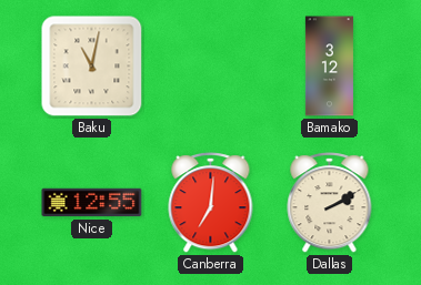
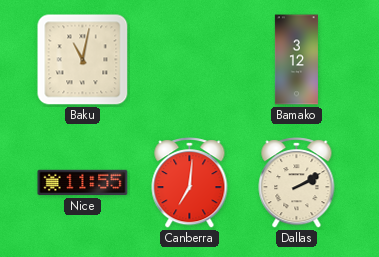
Nice: 12:55 -> 11:55
